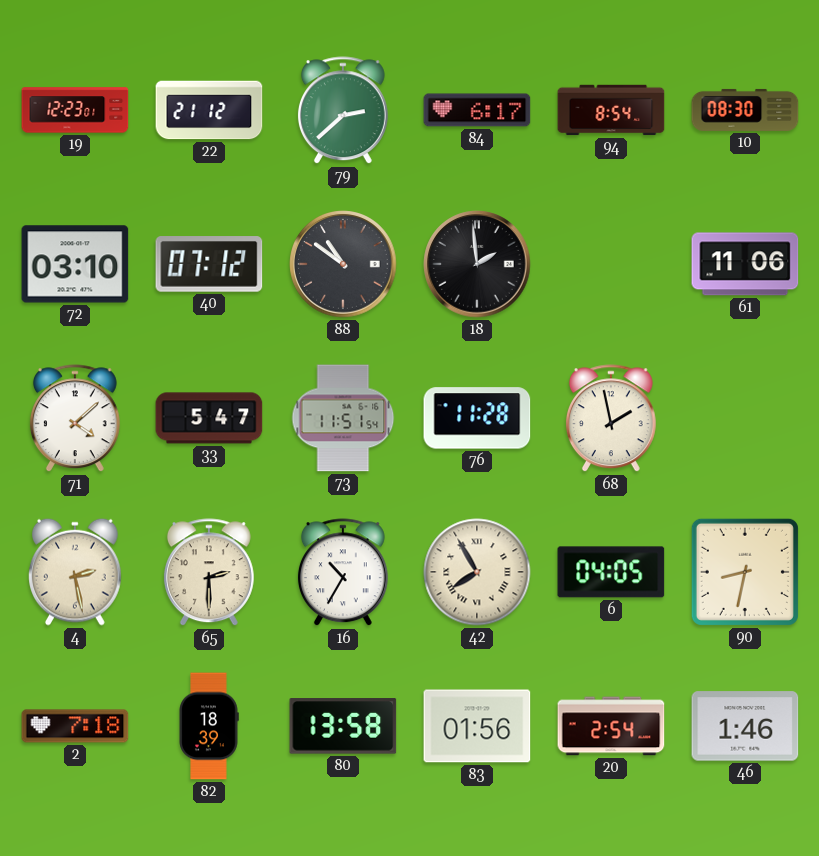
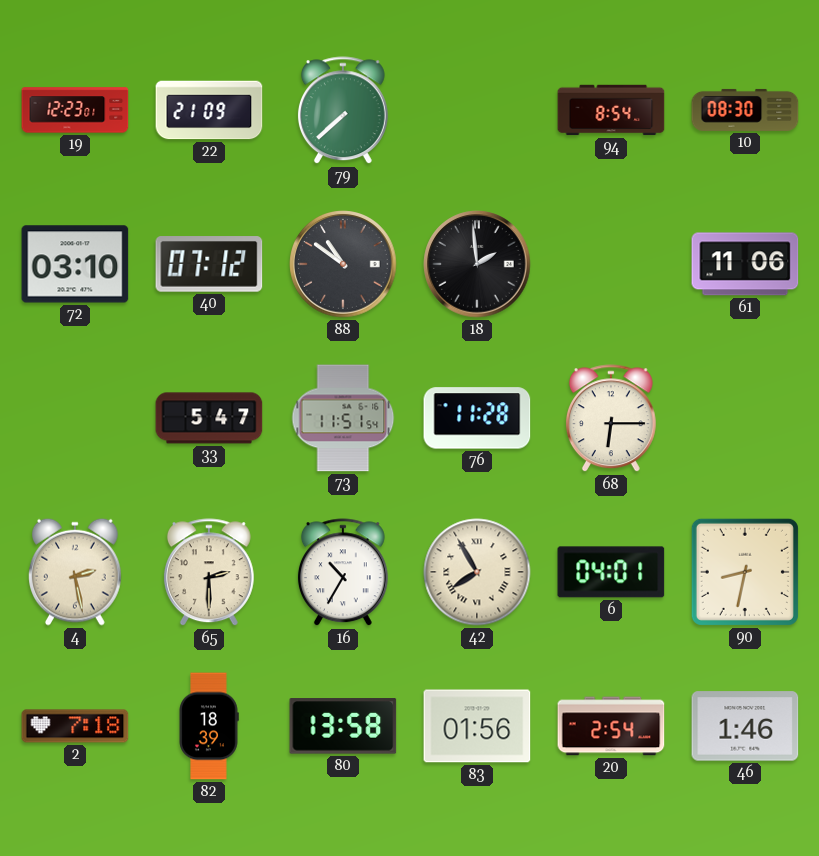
22: 21:12 -> 21:09
79: 2:38 -> 7:38
84: 6:17 -> none
71: 4:08 -> none
68: 1:58 -> 6:15
6: 04:05 -> 04:01
